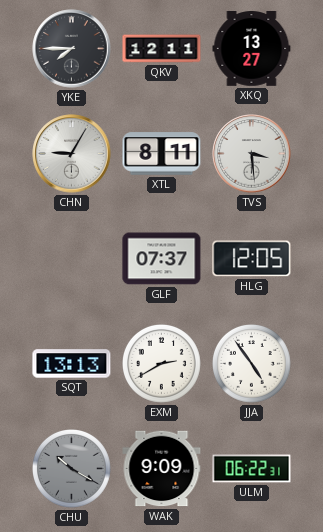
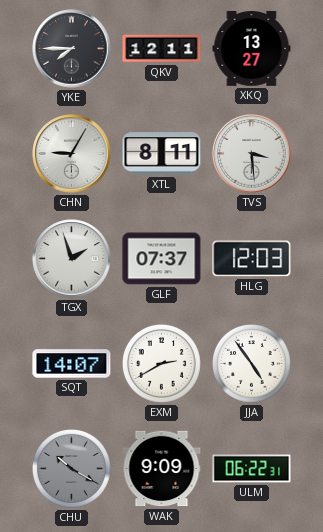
TGX: none -> 1:57
HLG: 12:05 -> 12:03
SQT: 13:13 -> 14:07
